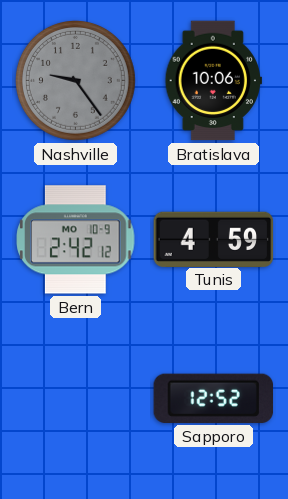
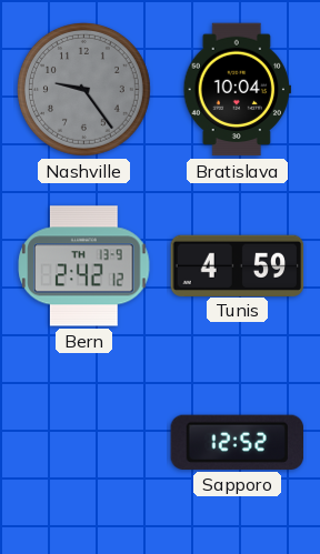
Bratislava: 10:06 -> 10:04
Bern date: MO 10-9 -> TH 13-9
